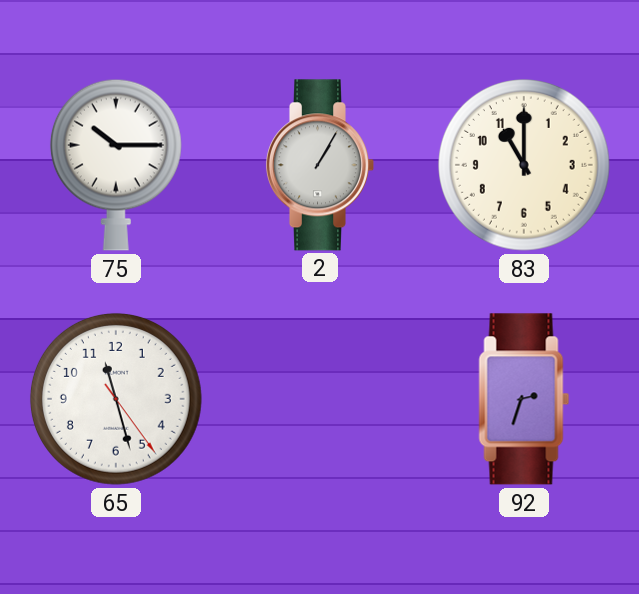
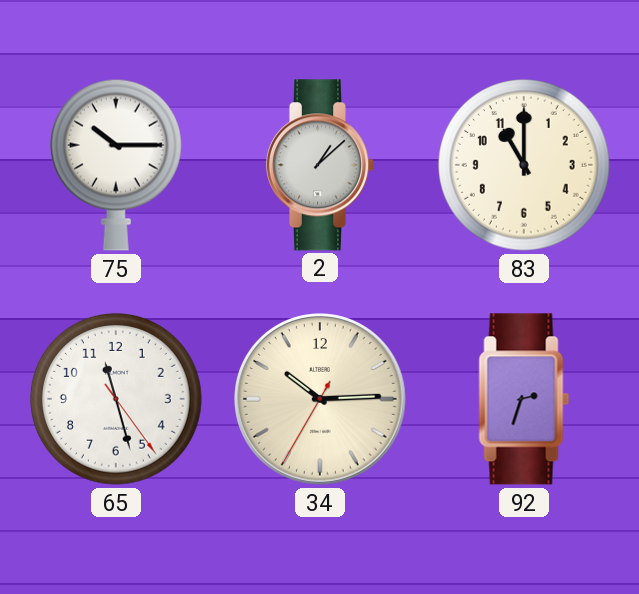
2: 1:05 -> 1:08
34: none -> 10:14
